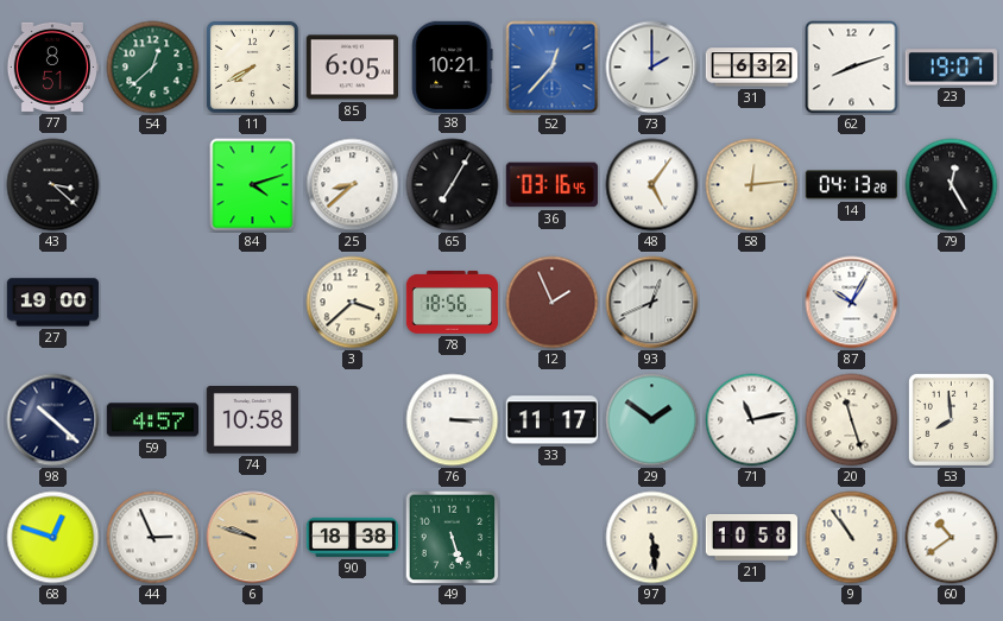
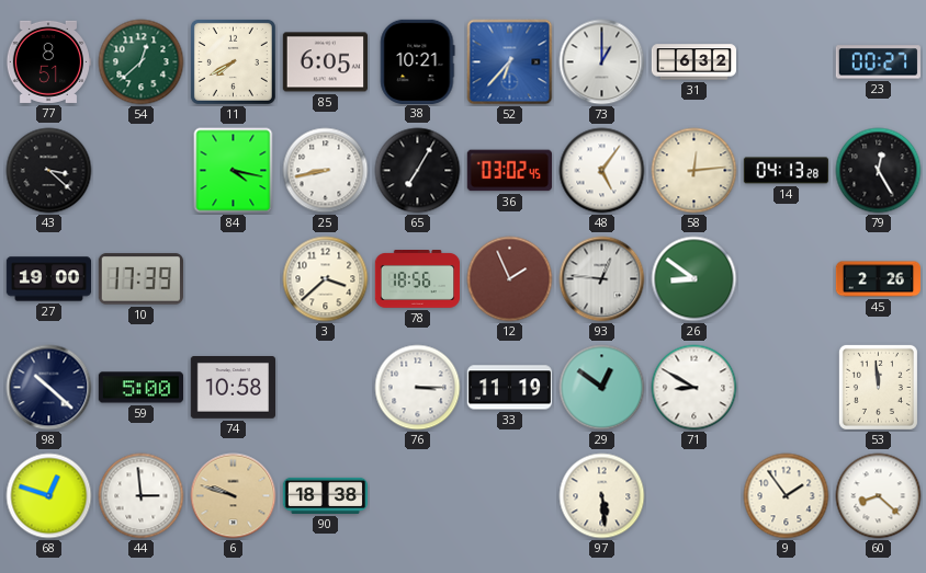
52: 12:37 -> 6:37
73: 2:00 -> 1:00
62: 8:12 -> none
23: 19:07 -> 00:27
84: 4:12 -> 4:17
25: 8:38 -> 8:43
36: 03:16 -> 03:02
10: none -> 17:39
93: 12:41 -> 12:46
26: none -> 8:51
87: 10:05 -> none
45: none -> 2:26
59: 4:57 -> 5:00
33: 11:17 -> 11:19
29: 1:51 -> 12:51
71: 11:13 -> 8:50
20: 11:27 -> none
53: 7:59 -> 11:59
44: 2:56 -> 2:59
49: 5:27 -> none
21: 10:58 -> none
9: 10:54 -> 1:54
60: 10:39 -> 8:22
